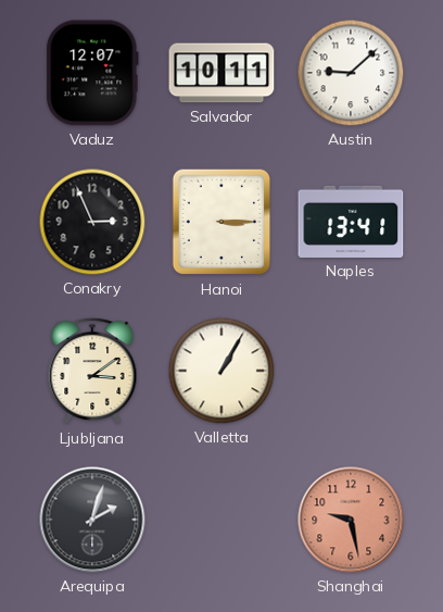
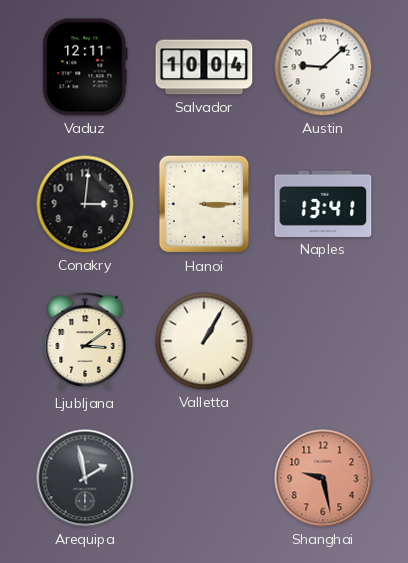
Vaduz: 12:07 -> 12:11
Salvador: 10:11 -> 10:04
Conakry: 2:56 -> 3:01
Arequipa: 2:03 -> 1:58
